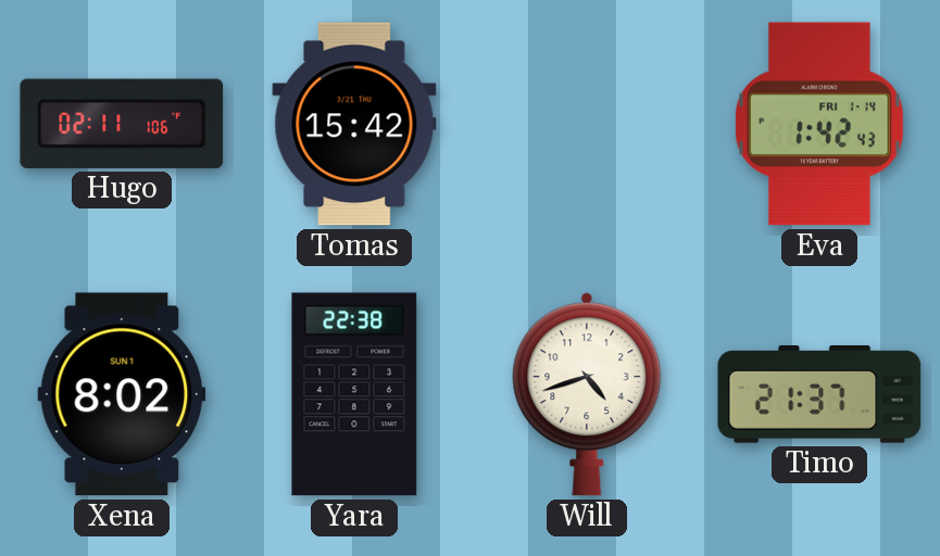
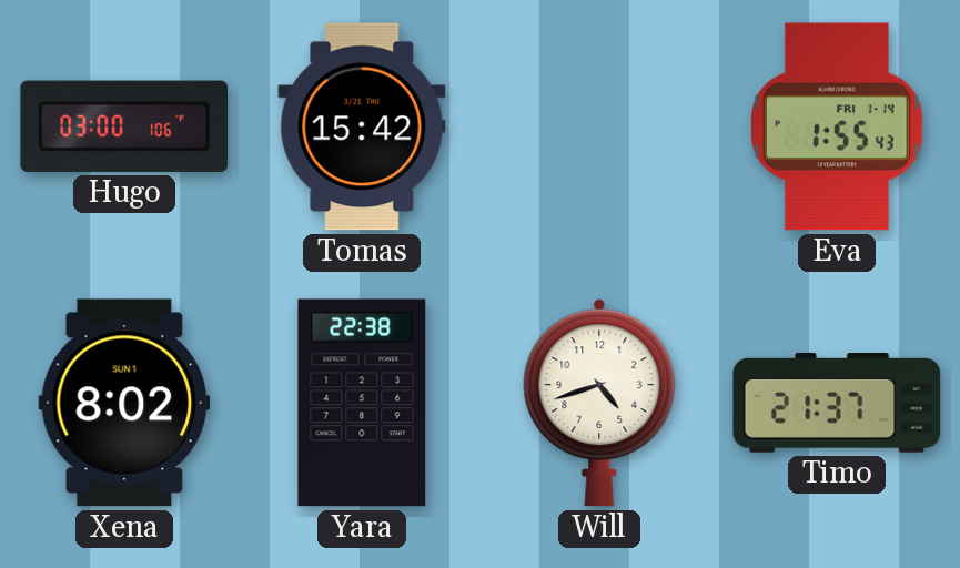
Hugo: 02:11 -> 03:00
Eva: 1:42 -> 1:55
